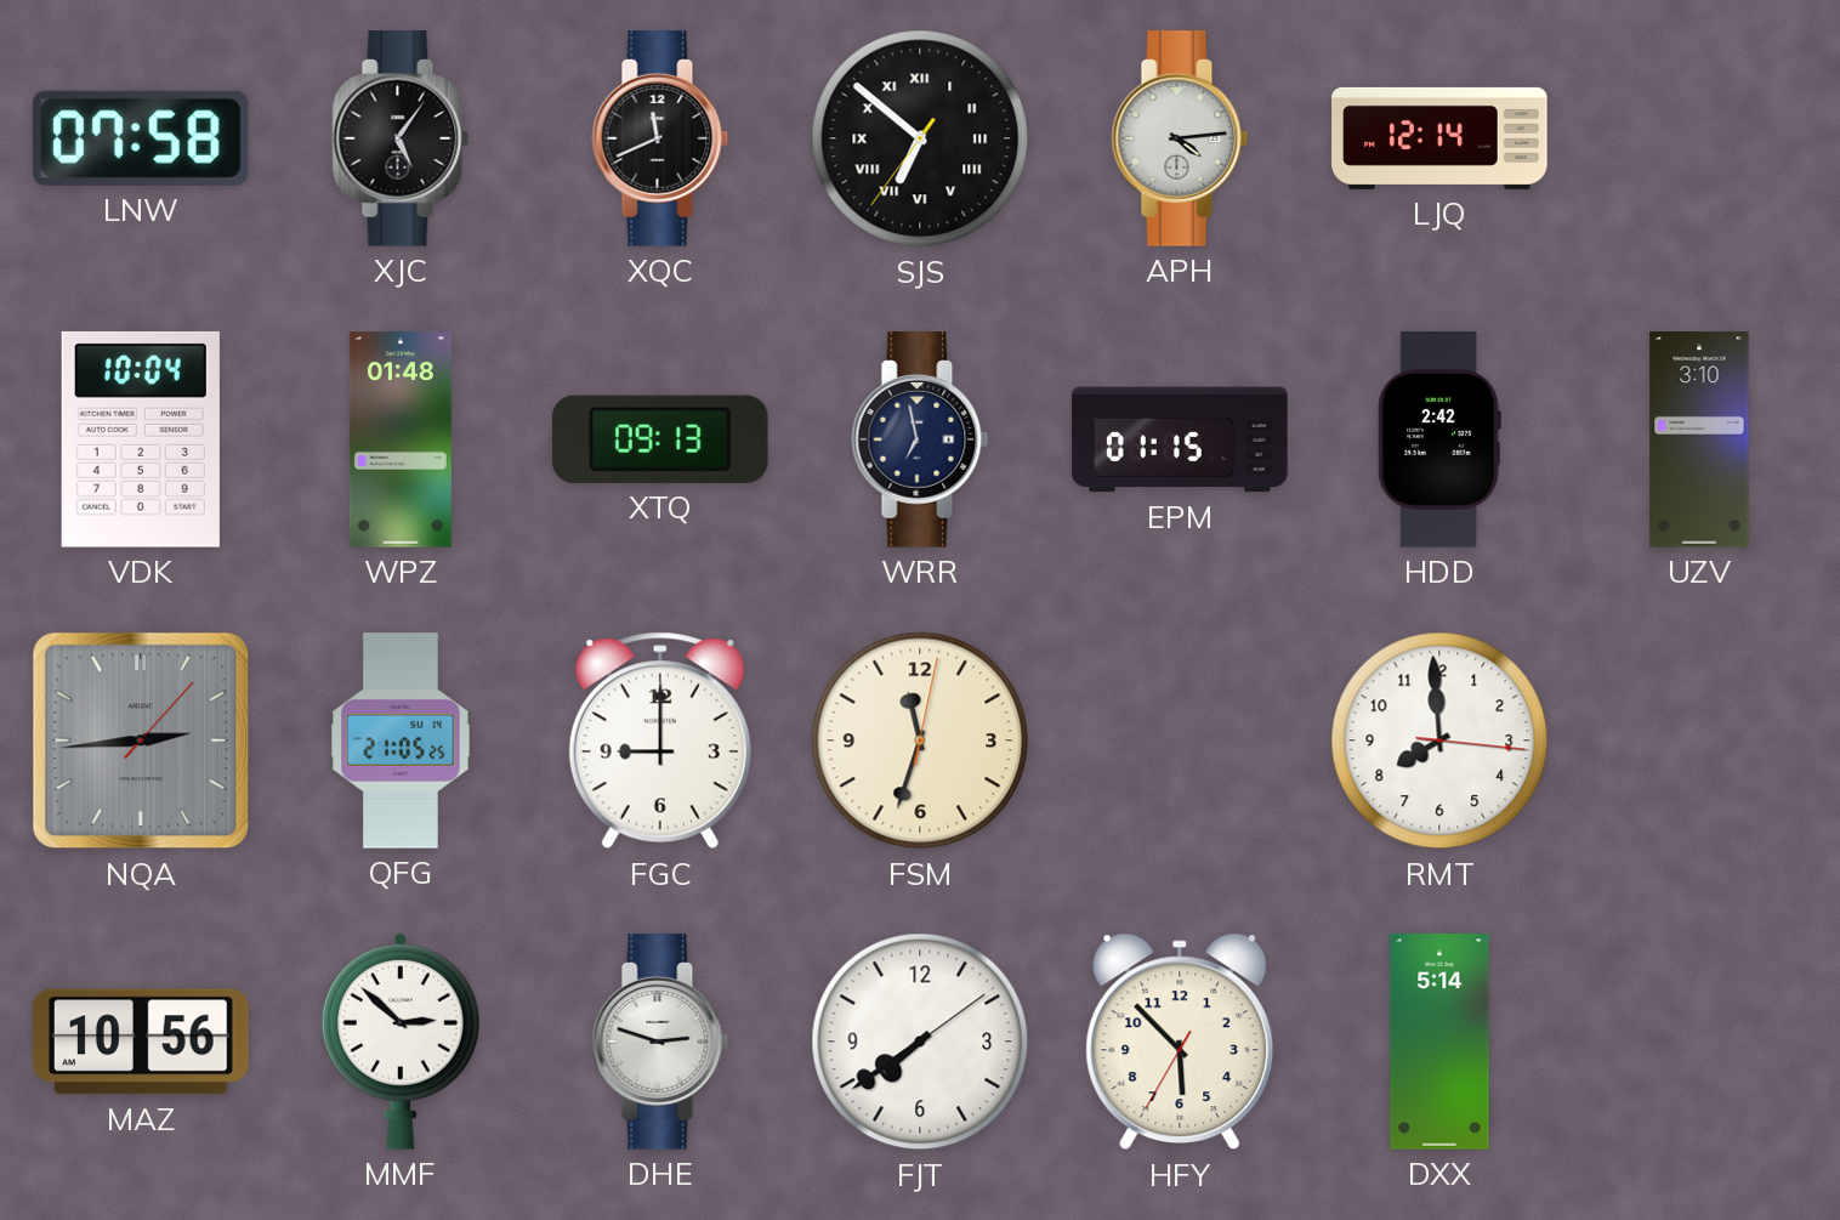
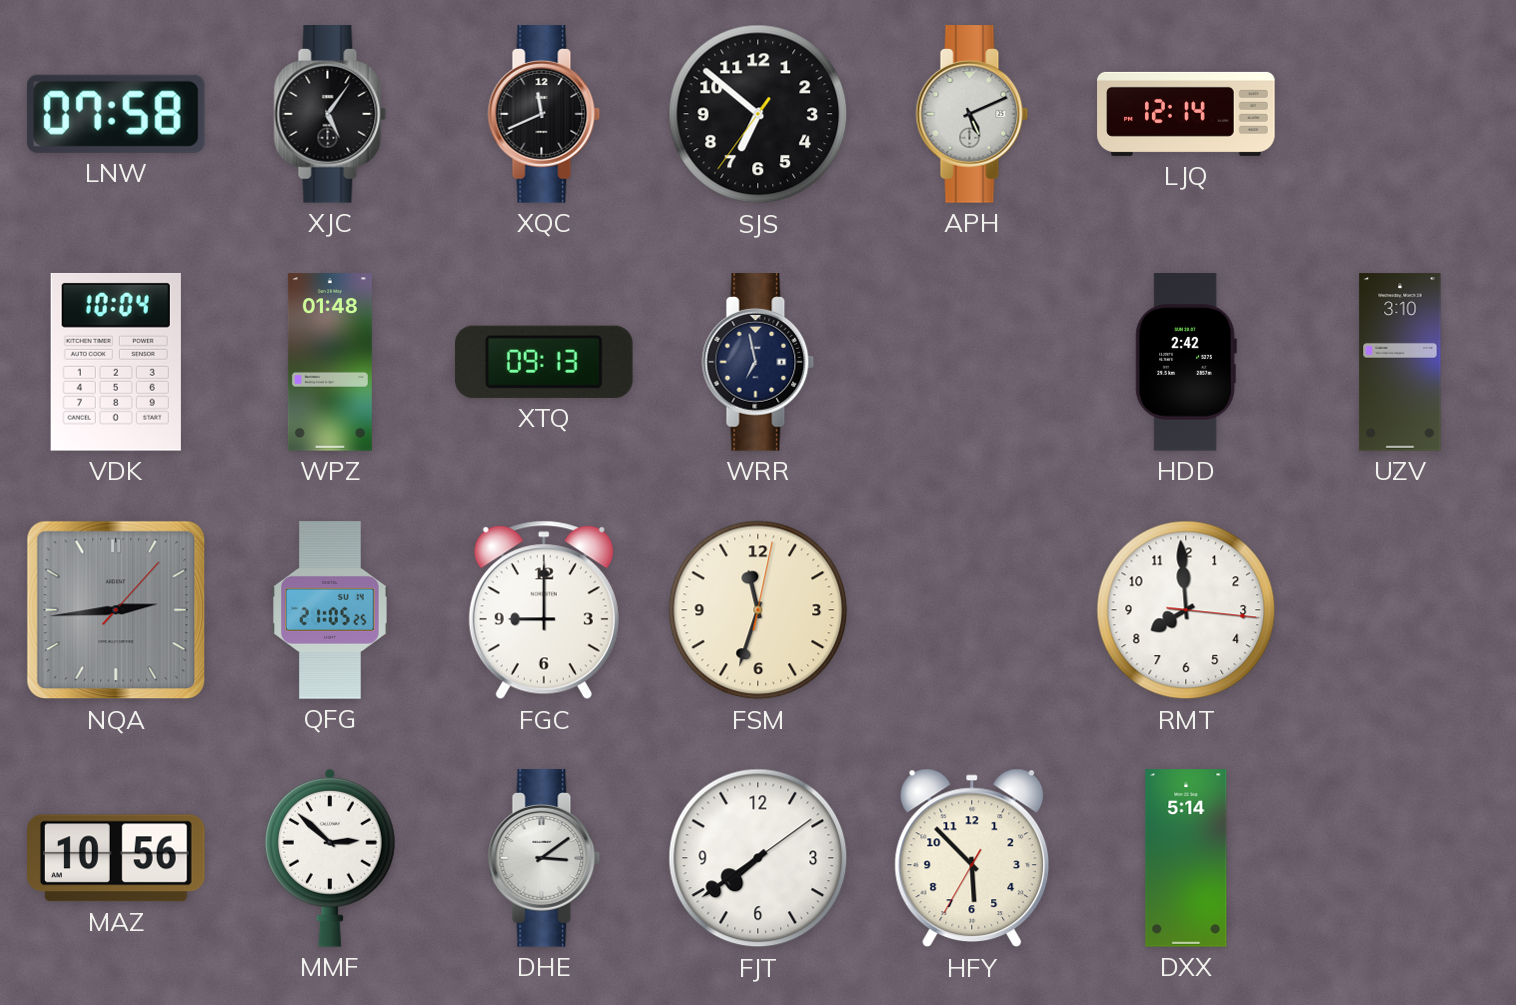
SJS numerals: Roman -> Arabic
APH: 4:14 -> 5:11
EPM: 01:15 -> none
DHE: 2:48 -> 3:09
